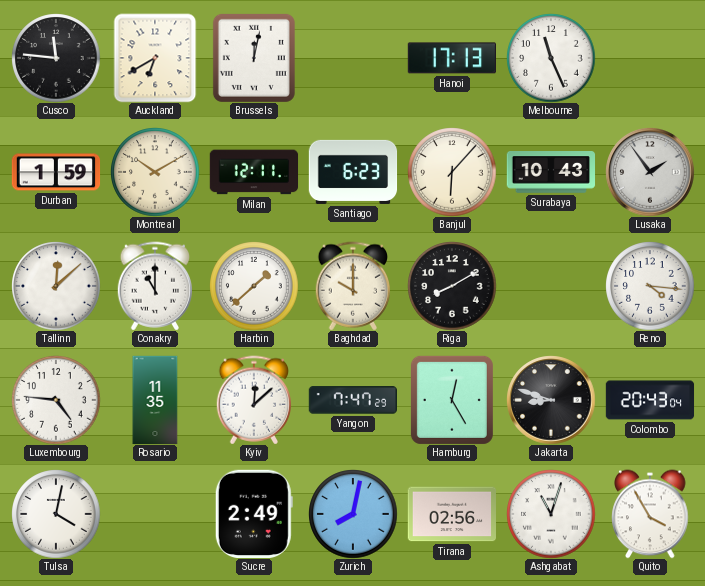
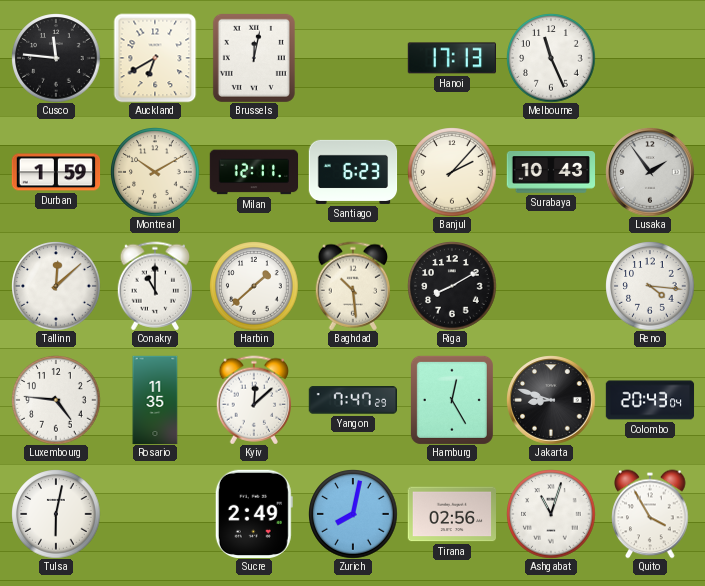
Banjul: 6:07 -> 2:07
Baghdad: 10:00 -> 10:29
Tulsa: 4:02 -> 6:02
